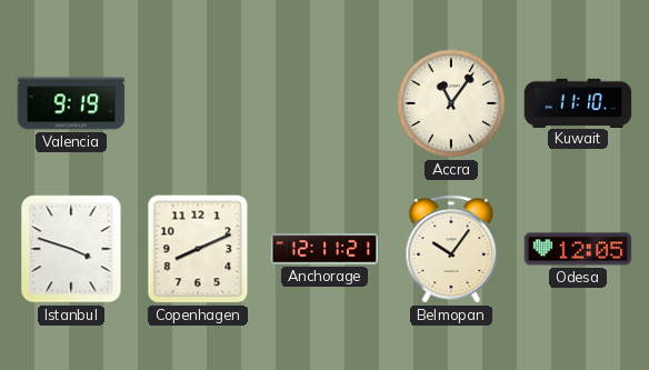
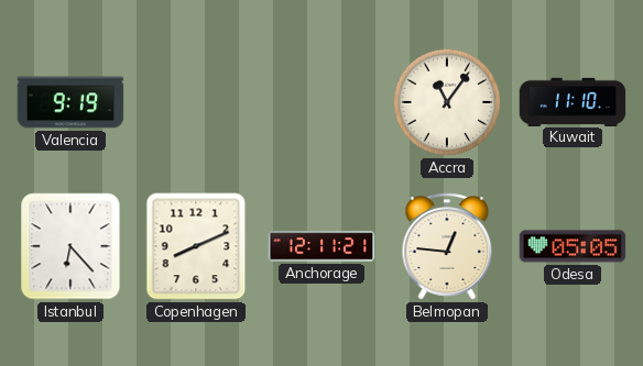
Istanbul: 3:48 -> 6:23
Belmopan: 10:06 -> 12:46
Odesa: 12:05 -> 05:05
